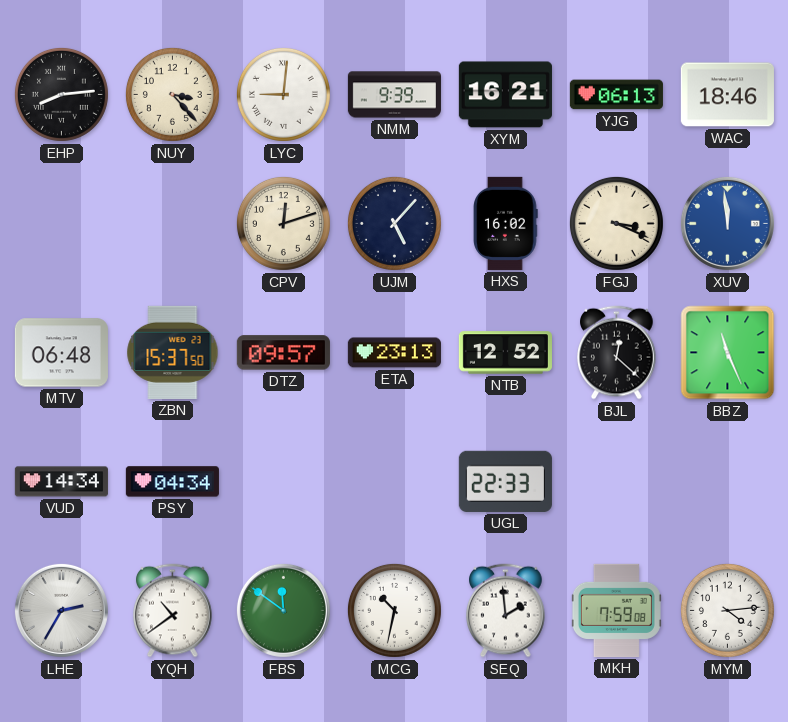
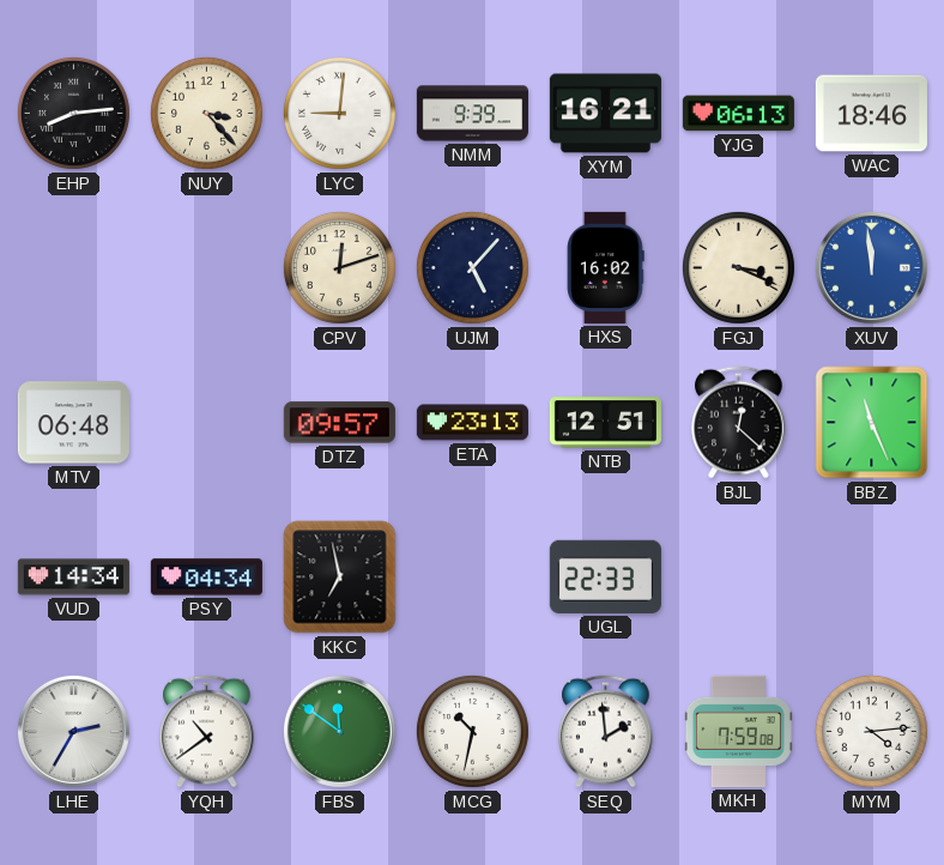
ZBN: 15:37 -> none
NTB: 12:52 -> 12:51
KKC: none -> 6:58
